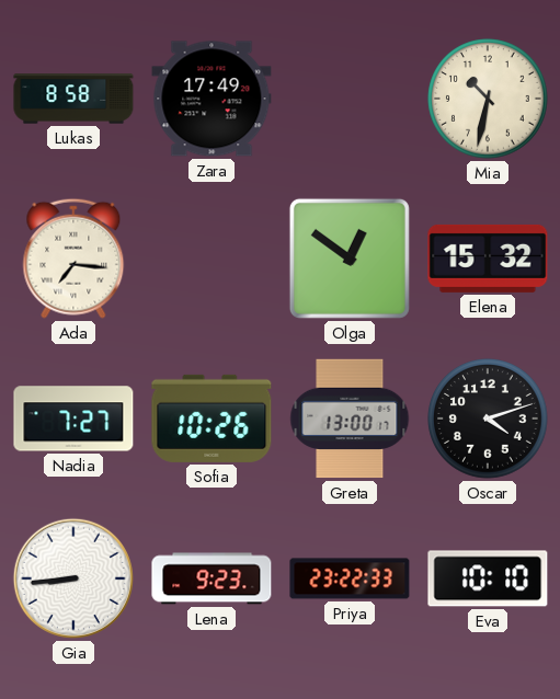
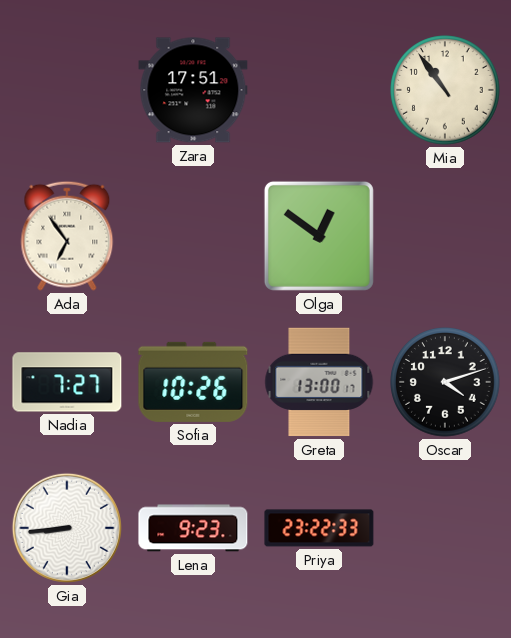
Lukas: 8:58 -> none
Zara: 17:49 -> 17:51
Mia: 10:32 -> 10:54
Ada: 7:16 -> 6:54
Elena: 15:32 -> none
Eva: 10:10 -> none
